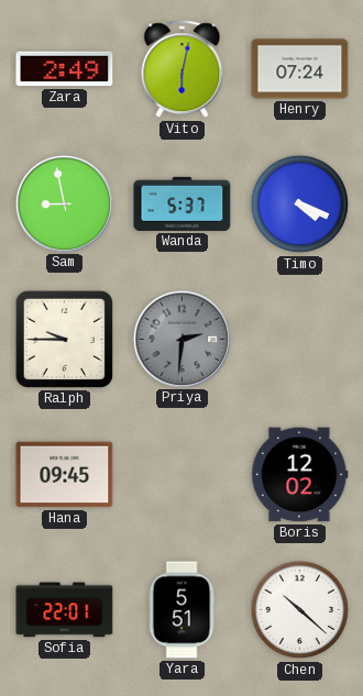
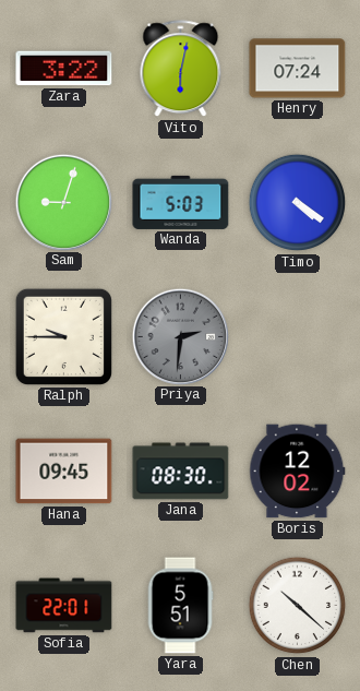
Zara: 2:49 -> 3:22
Sam: 8:58 -> 9:03
Wanda: 5:37 -> 5:03
Timo: 4:19 -> 4:21
Jana: none -> 08:30
